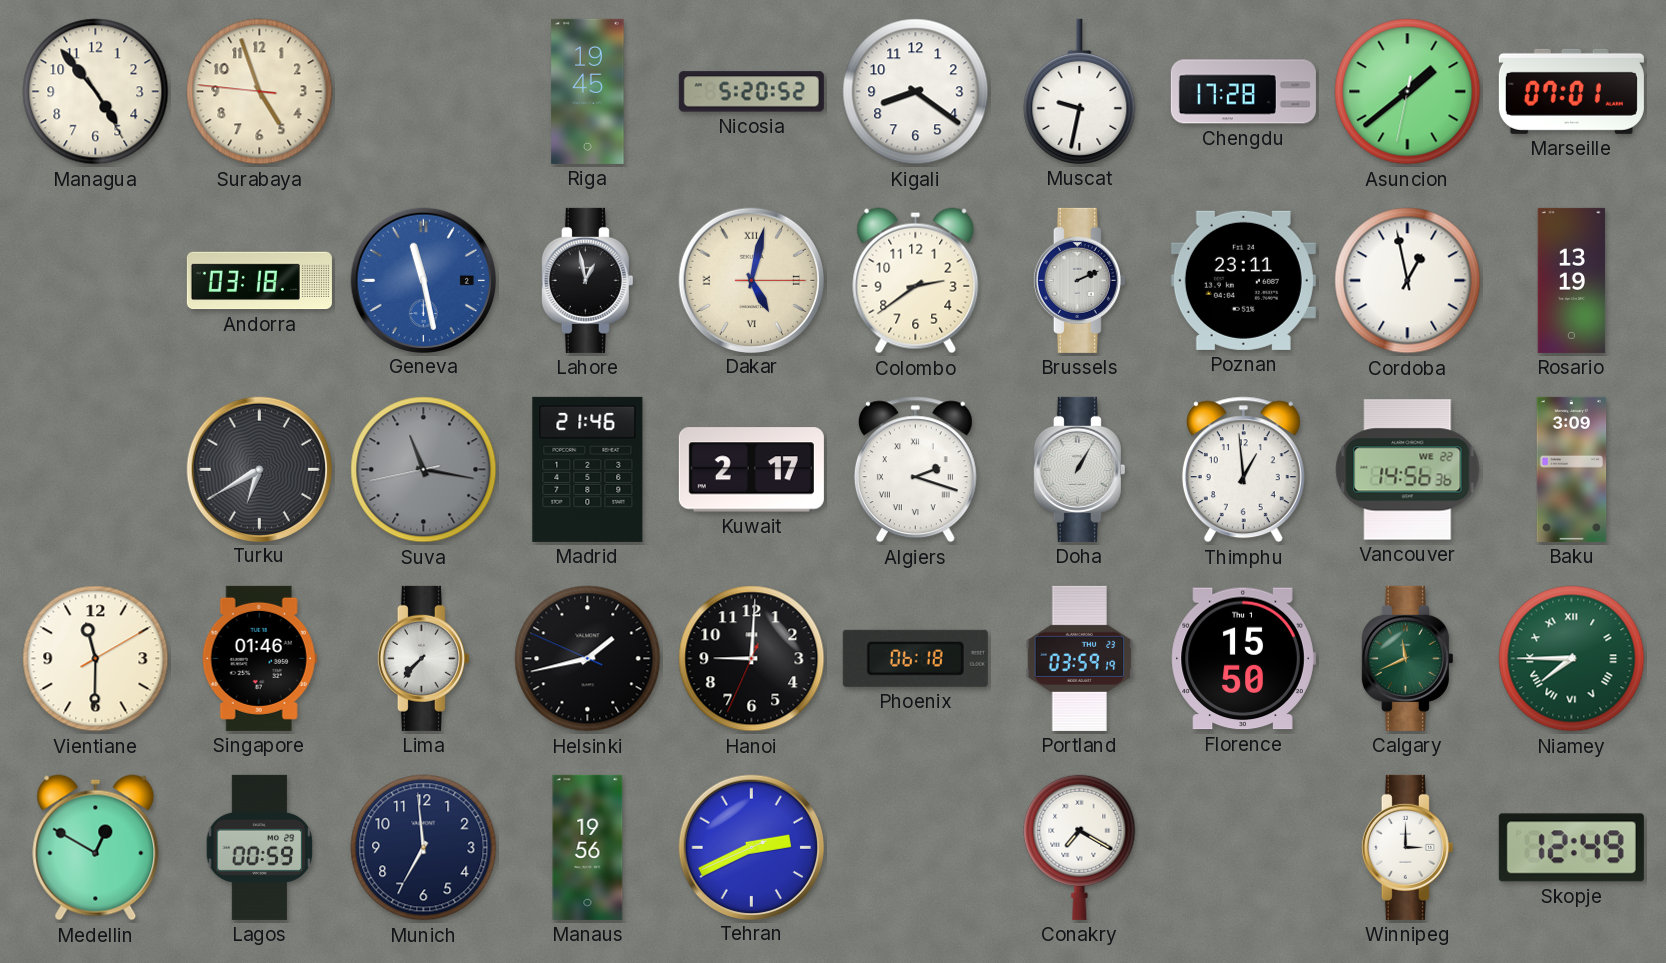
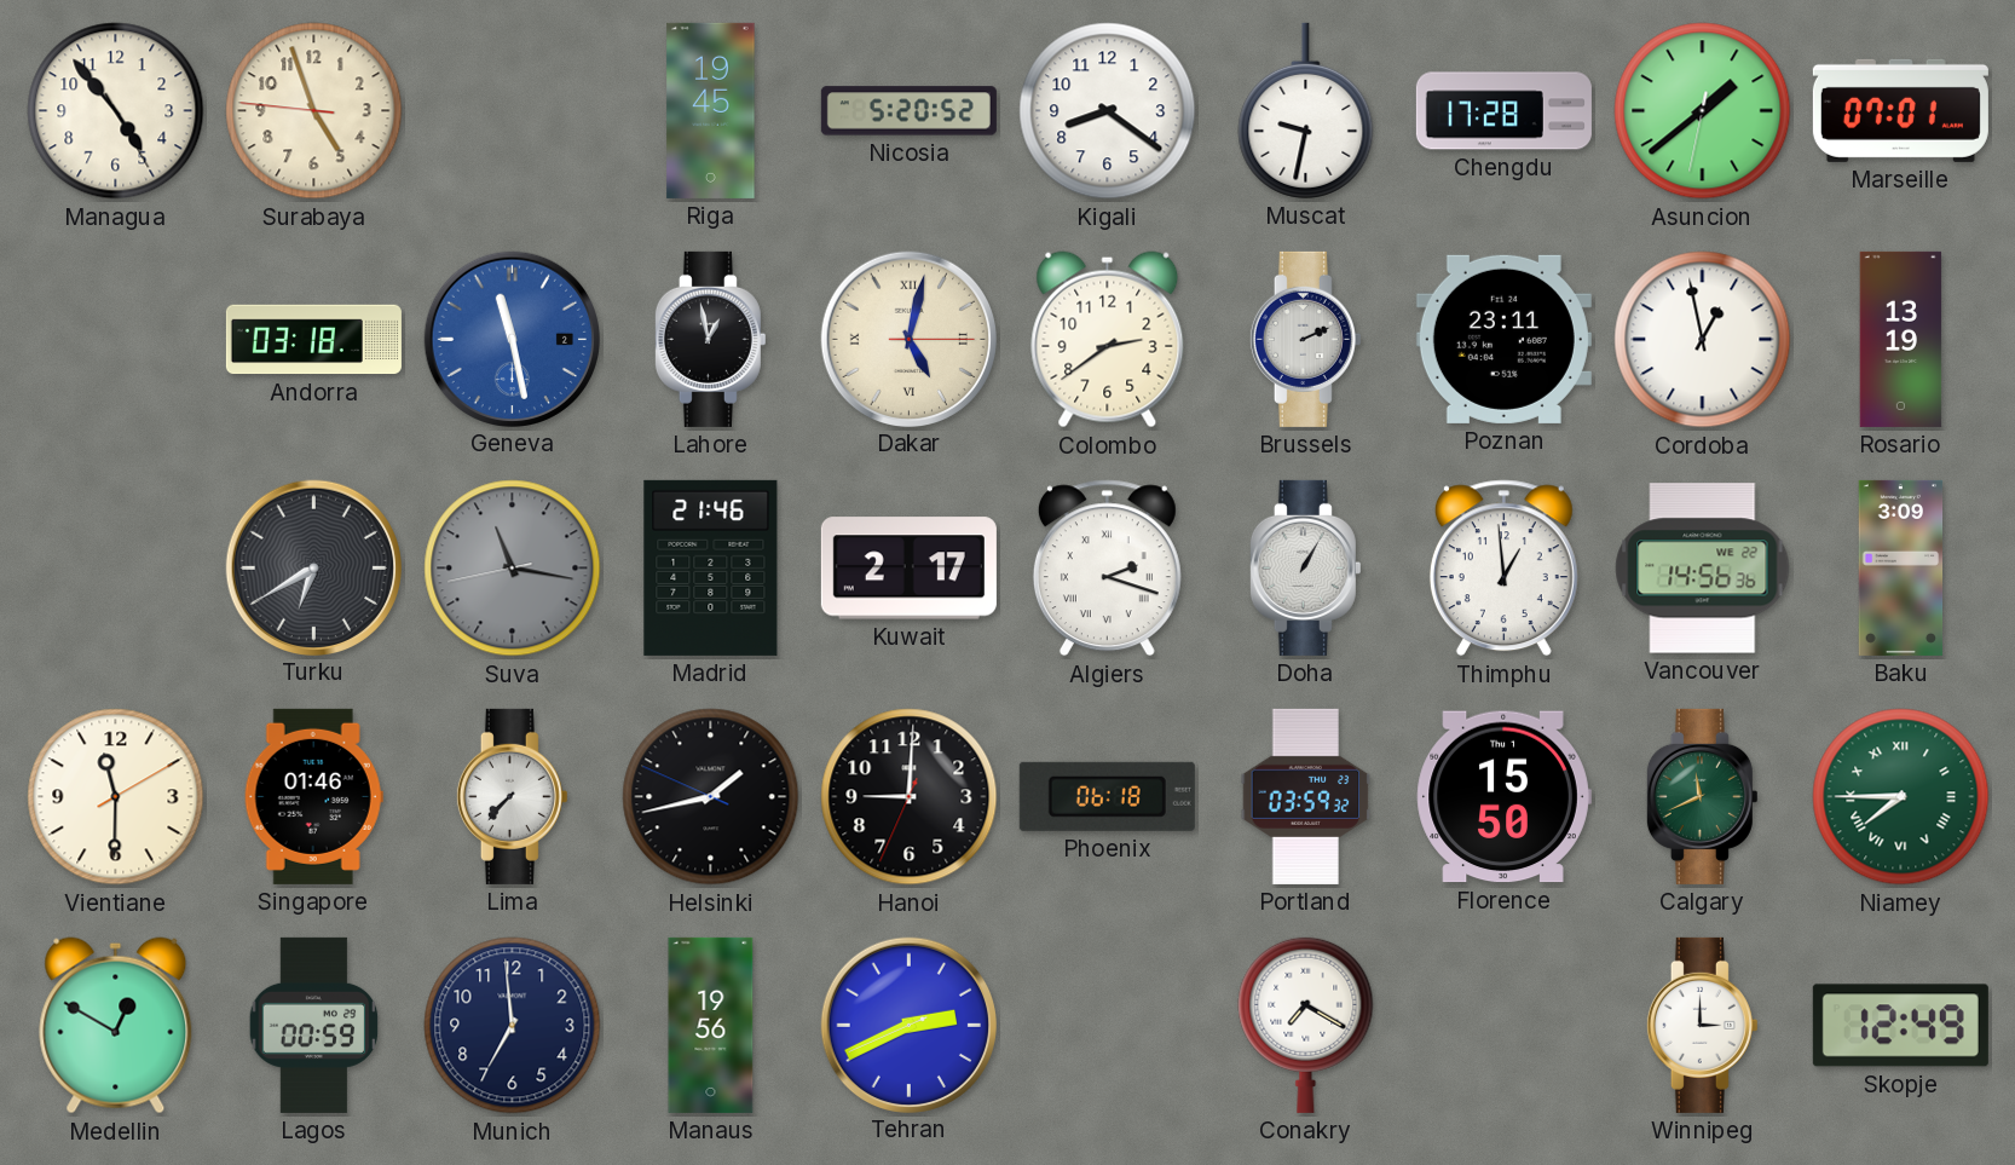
Portland: 03:59:19 -> 03:59:32
